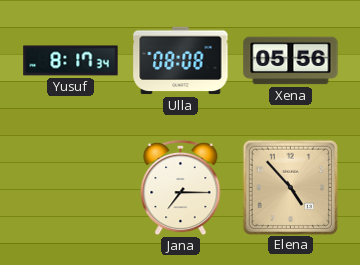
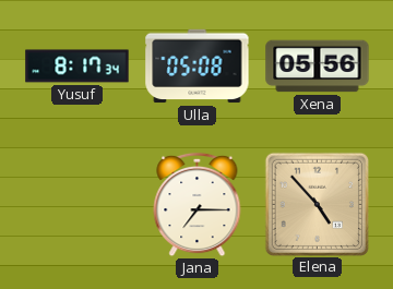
Ulla: 08:08 -> 05:08
